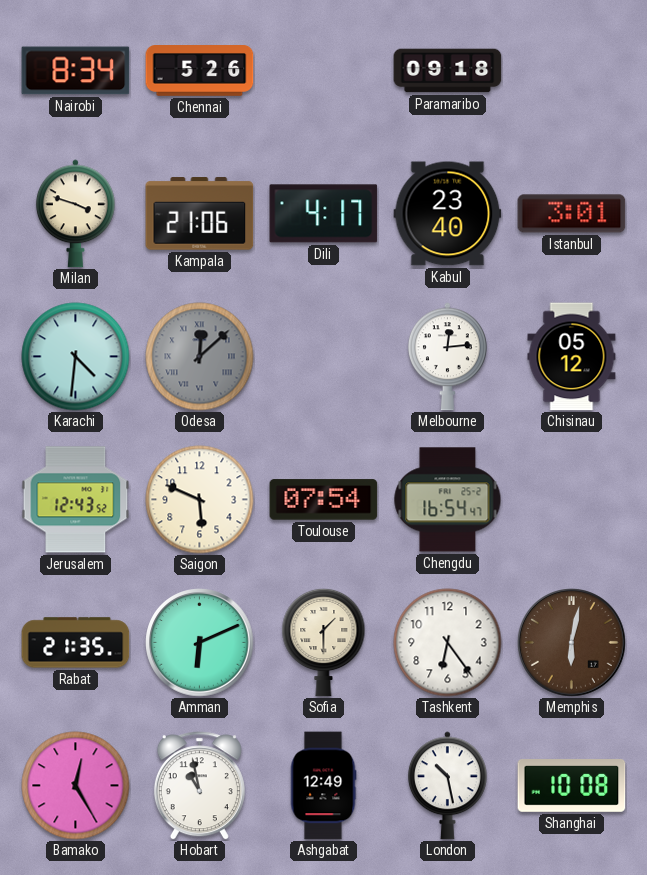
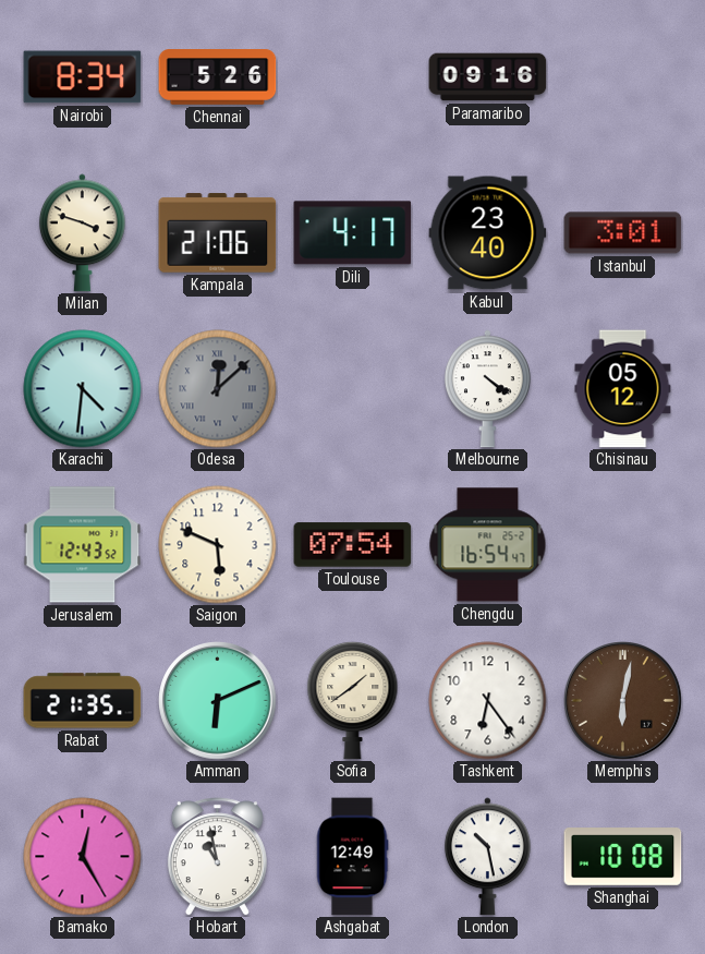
Paramaribo: 09:18 -> 09:16
Melbourne: 12:14 -> 4:21
Sofia: 1:30 -> 1:39
